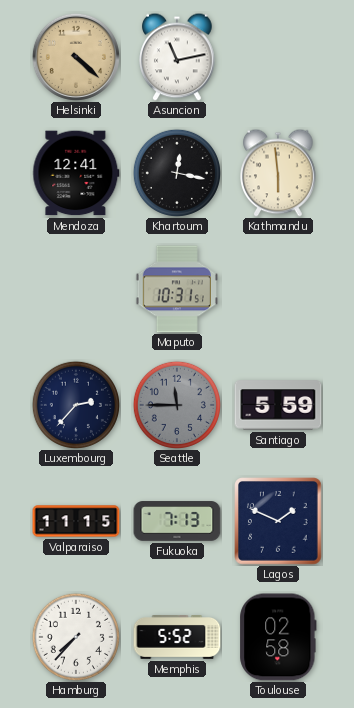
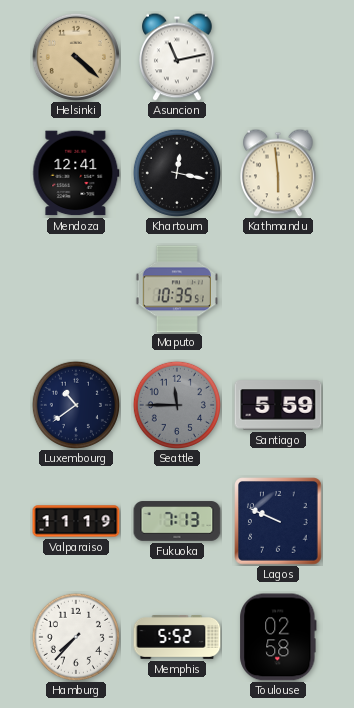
Maputo: 10:31 -> 10:35
Luxembourg: 2:37 -> 10:39
Valparaiso: 11:15 -> 11:19
Lagos: 1:49 -> 9:49
